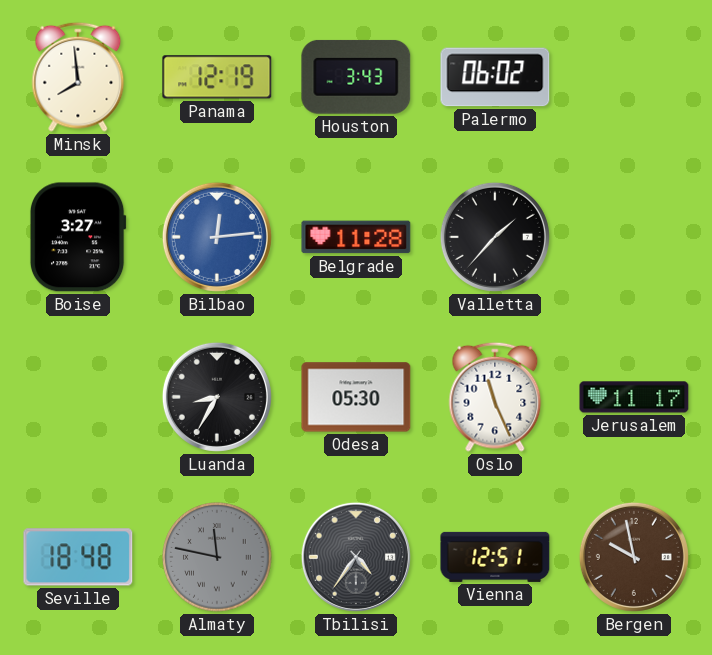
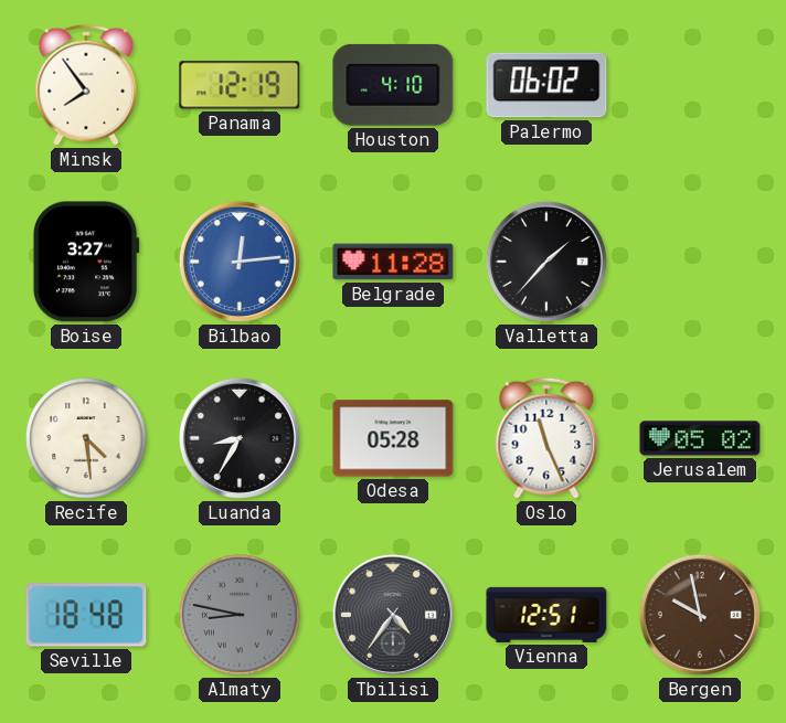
Minsk: 7:59 -> 7:54
Houston: 3:43 -> 4:10
Recife: none -> 4:29
Odesa: 05:30 -> 05:28
Jerusalem: 11:17 -> 05:02
Almaty: 11:47 -> 8:47
